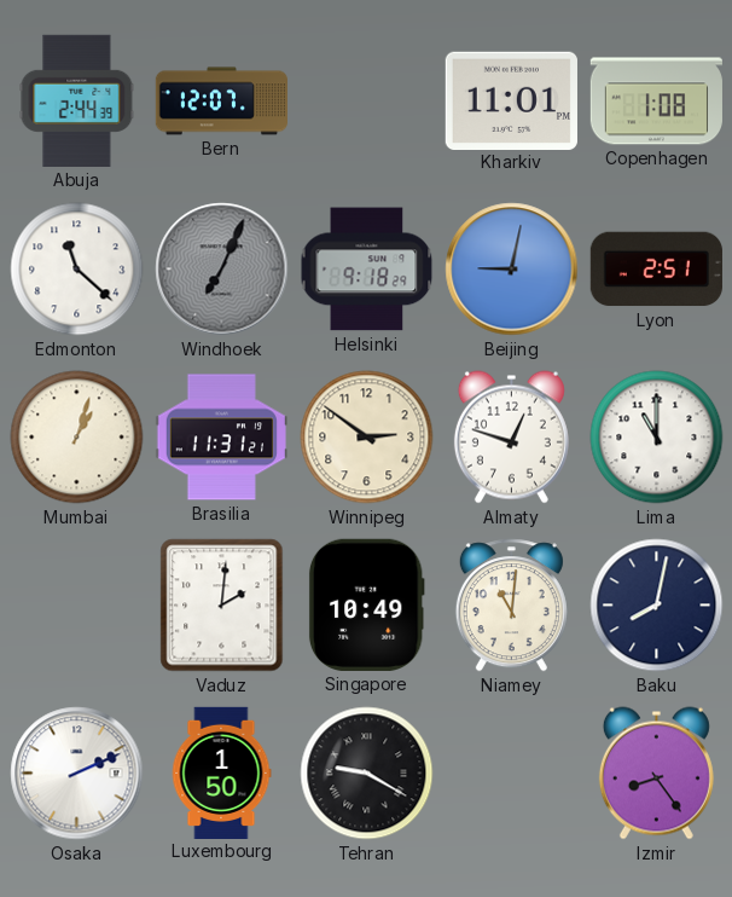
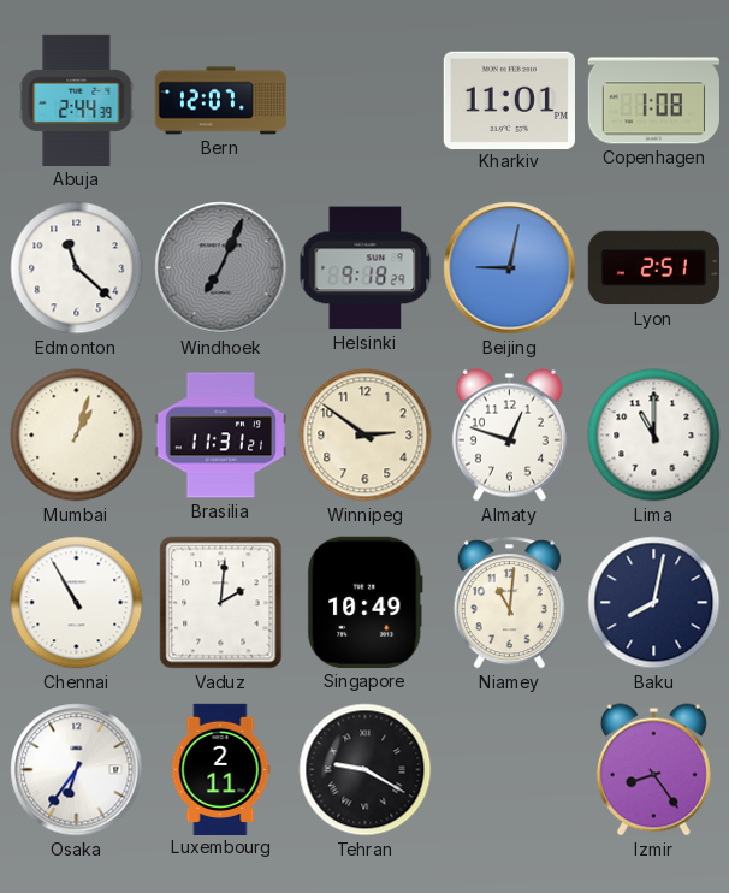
Chennai: none -> 10:55
Osaka: 2:11 -> 6:36
Luxembourg: 1:50 -> 2:11
